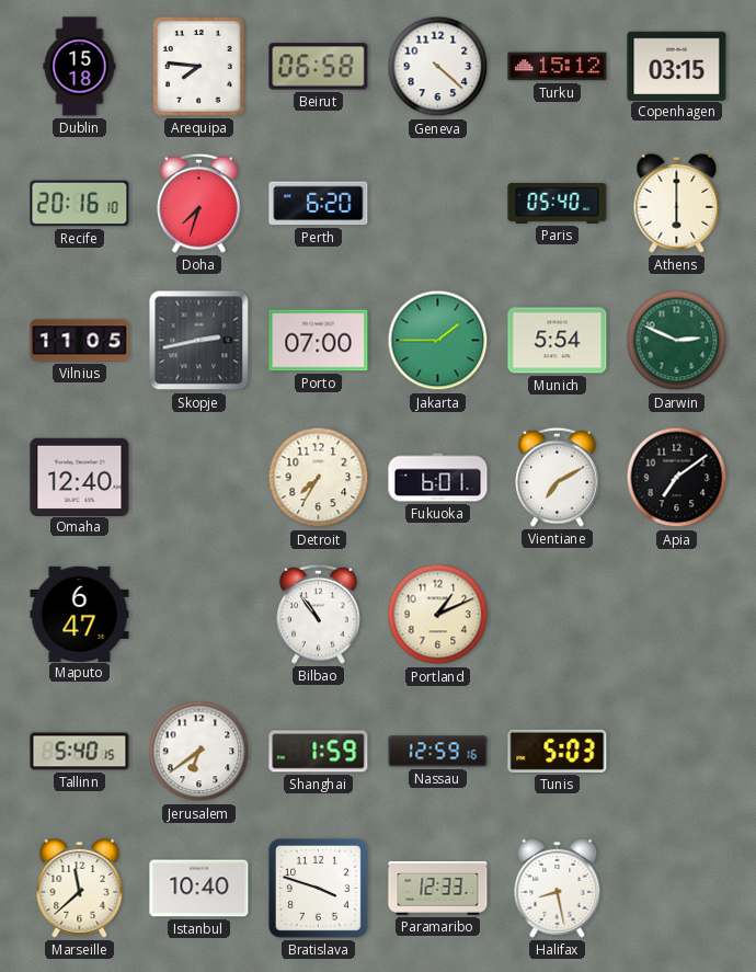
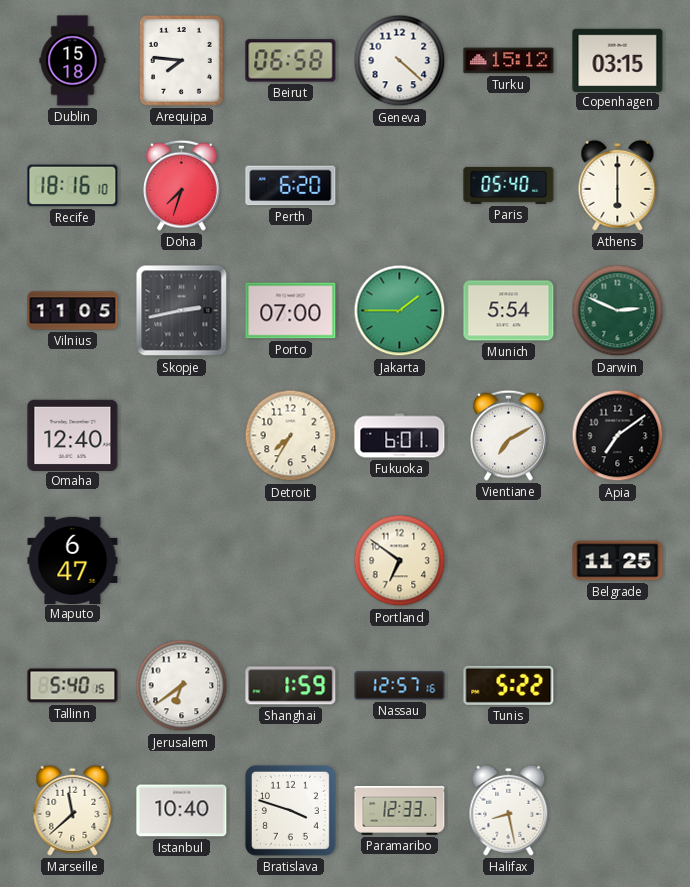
Recife: 20:16 -> 18:16
Bilbao: 10:54 -> none
Portland: 1:11 -> 6:51
Belgrade: none -> 11:25
Nassau: 12:59 -> 12:57
Tunis: 5:03 -> 5:22
